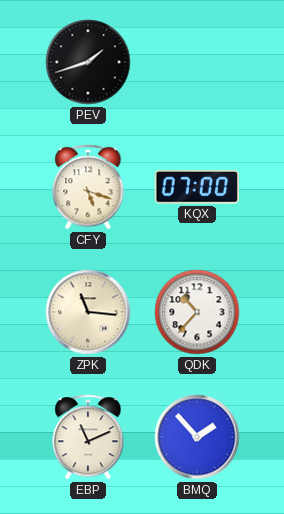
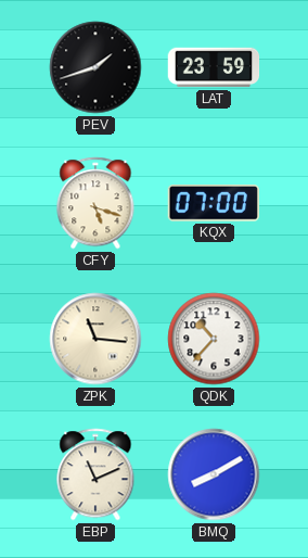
LAT: none -> 23:59
BMQ: 1:53 -> 8:10
